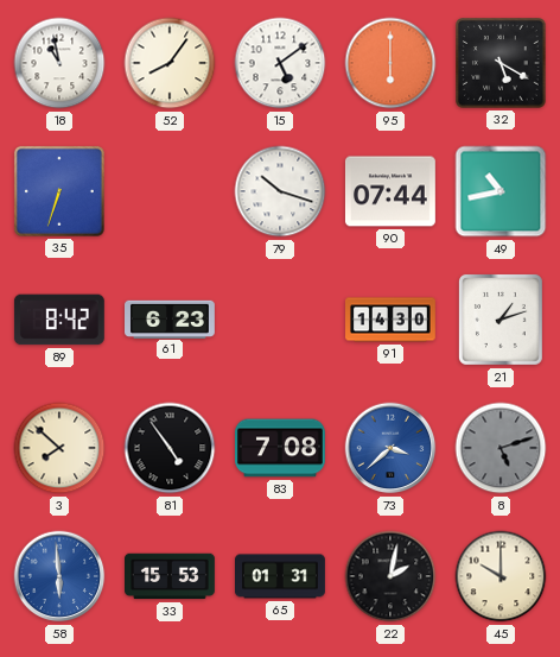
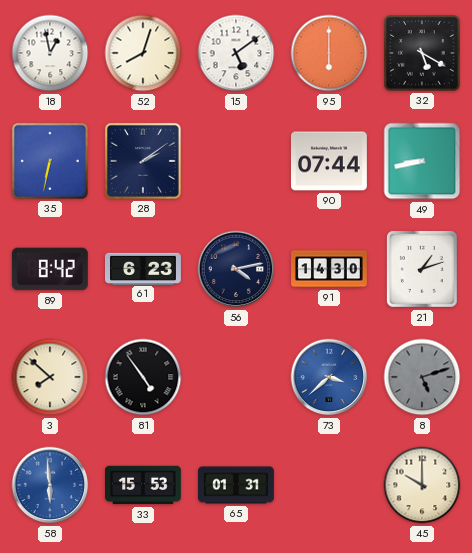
18: 10:58 -> 12:58
52: 8:06 -> 8:03
35: 6:33 -> 6:32
28: none -> 2:09
79: 10:18 -> none
49: 10:43 -> 8:43
56: none -> 4:13
83: 7:08 -> none
22: 2:02 -> none
